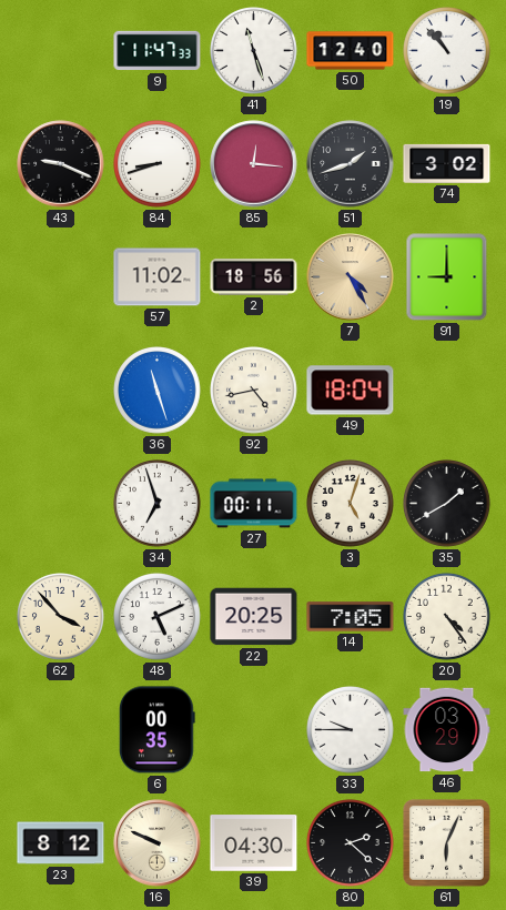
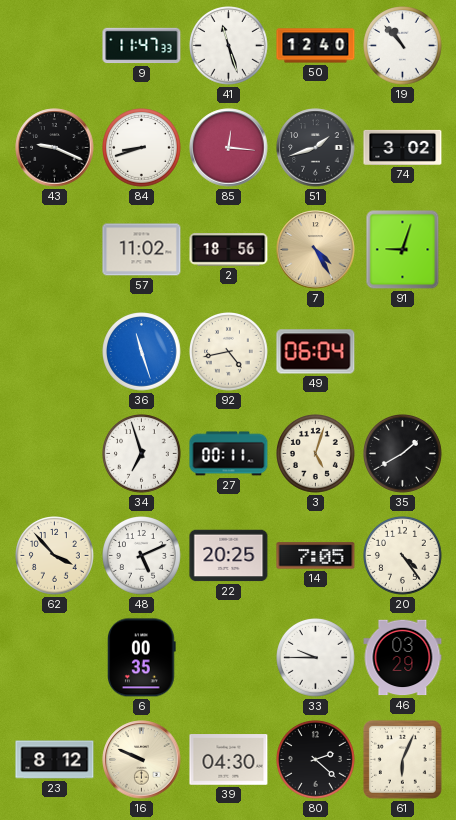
91: 9:00 -> 9:03
49: 18:04 -> 06:04
